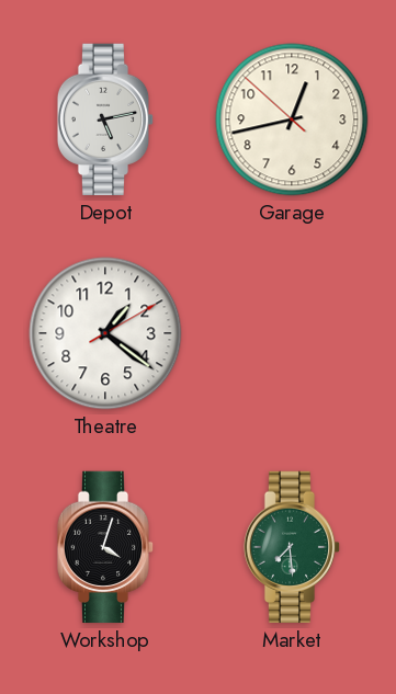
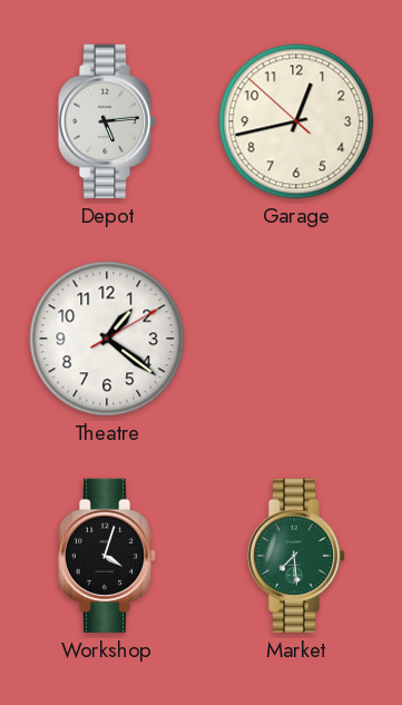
Depot: 5:13 -> 5:14
